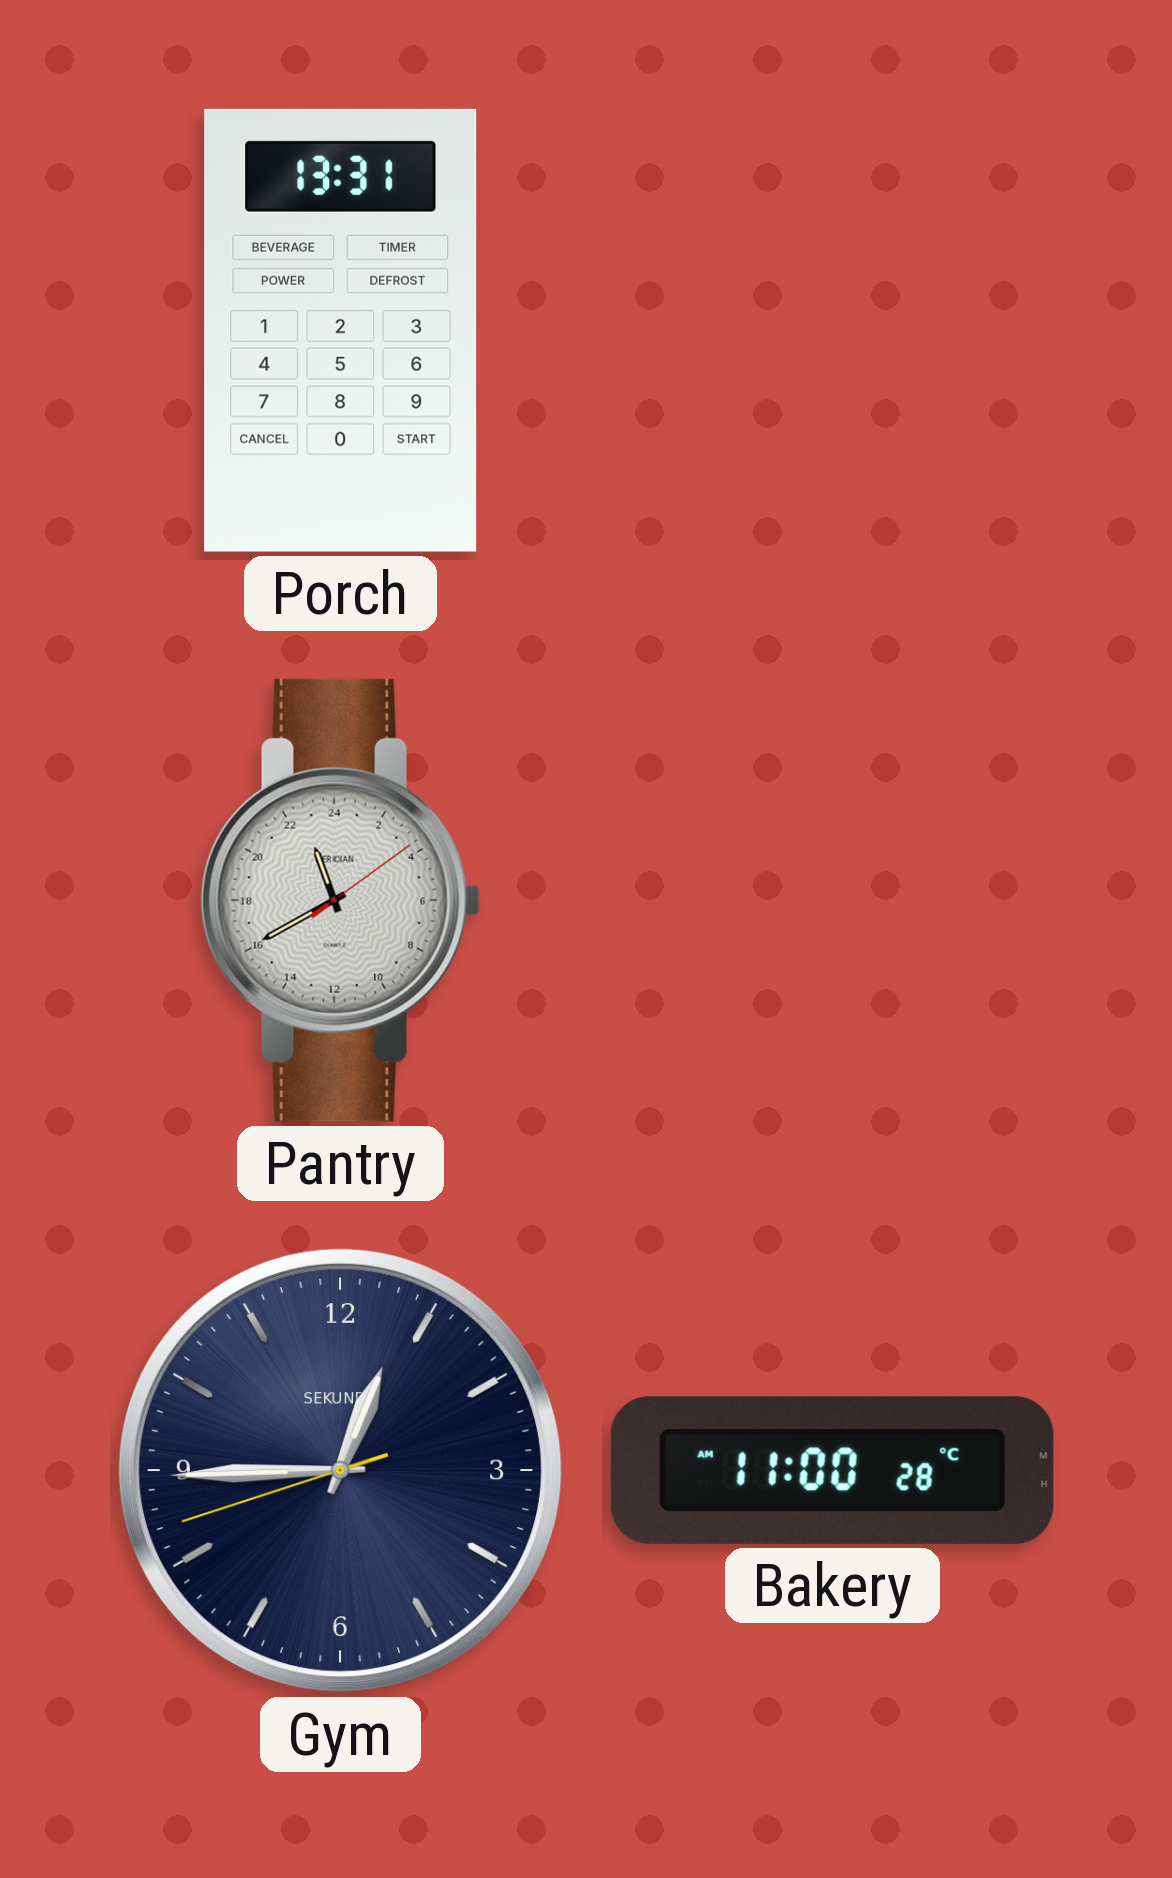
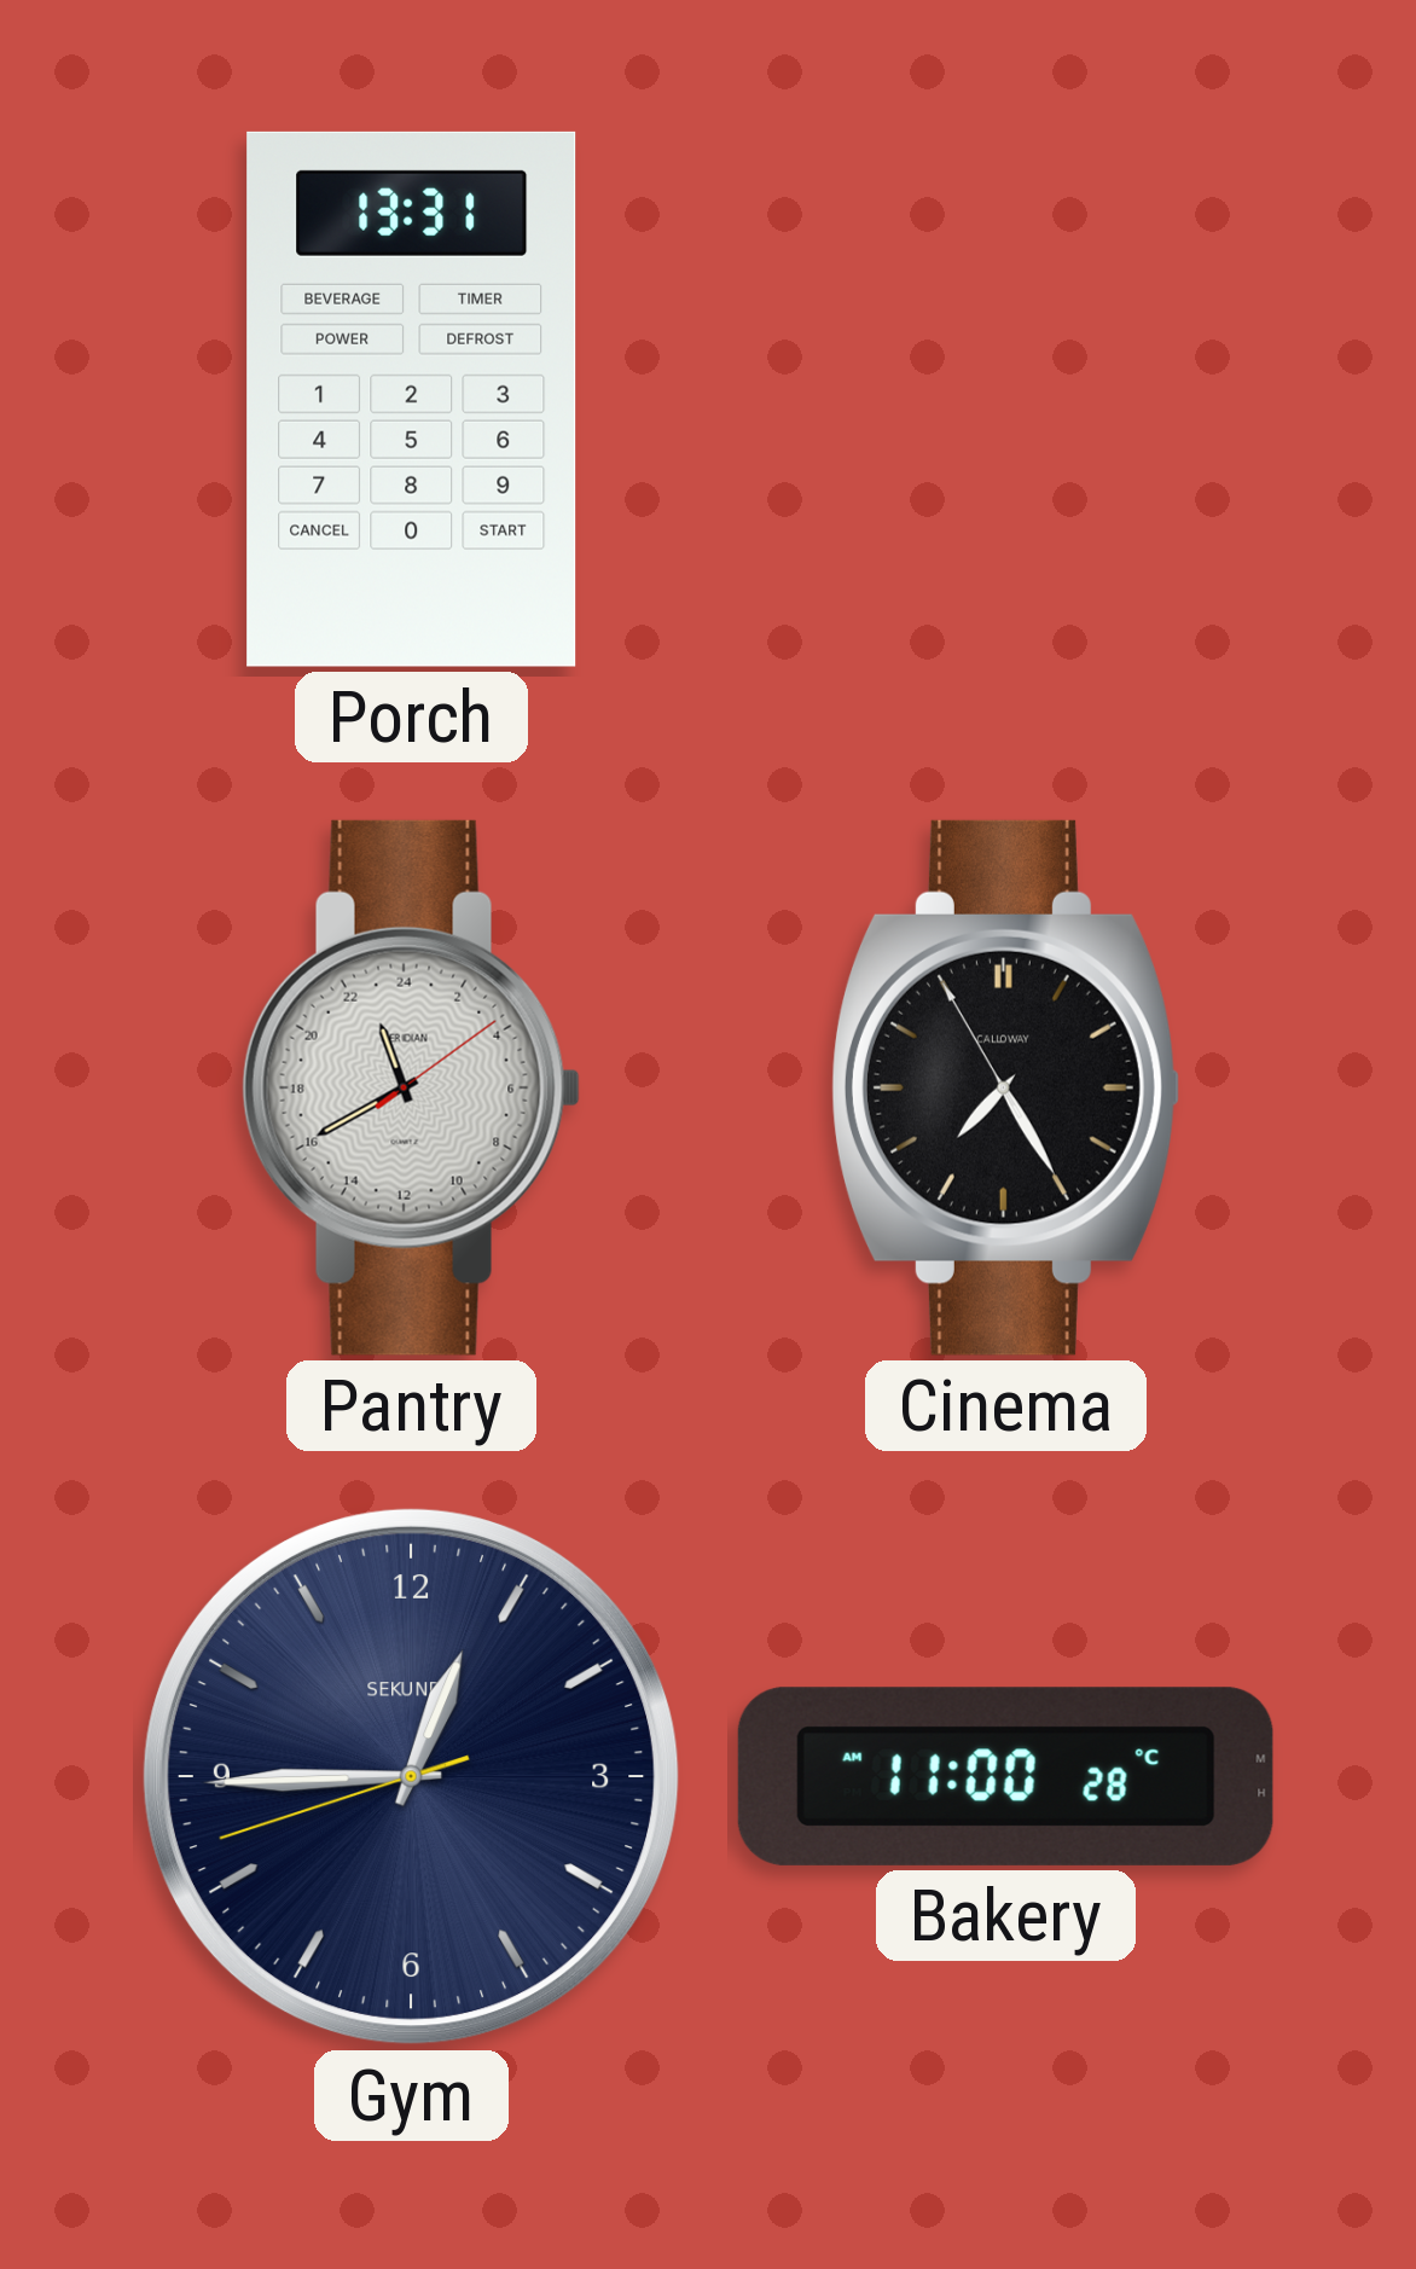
Cinema: none -> 7:24
